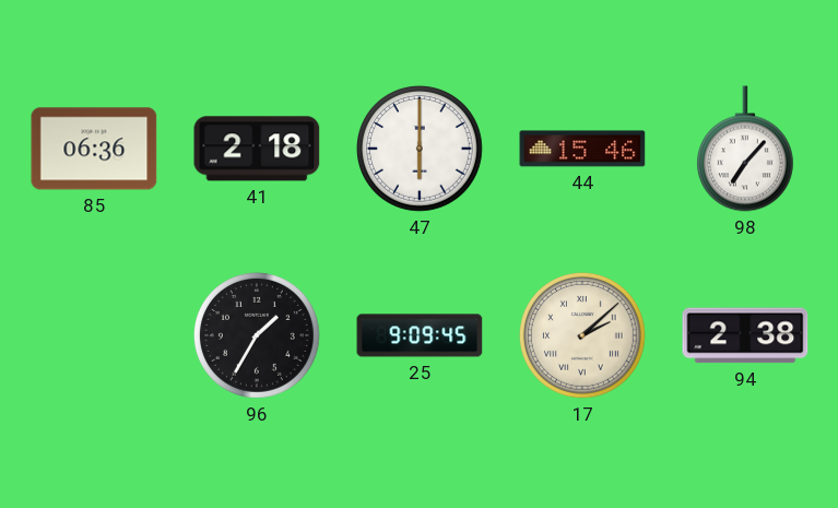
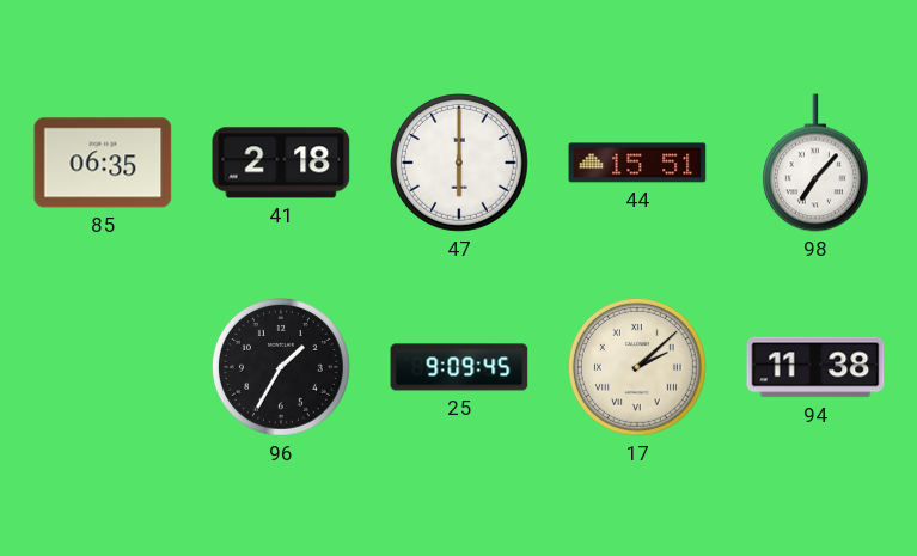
85: 06:36 -> 06:35
44: 15:46 -> 15:51
94: 2:38 -> 11:38
